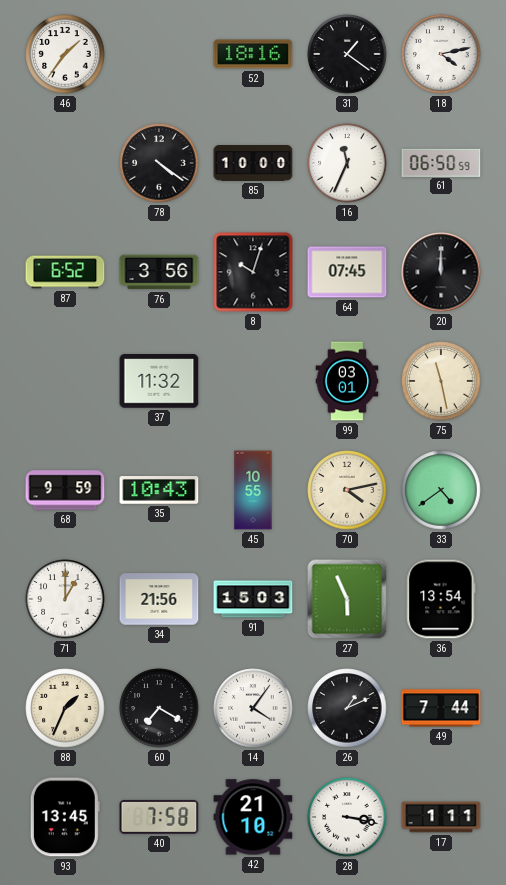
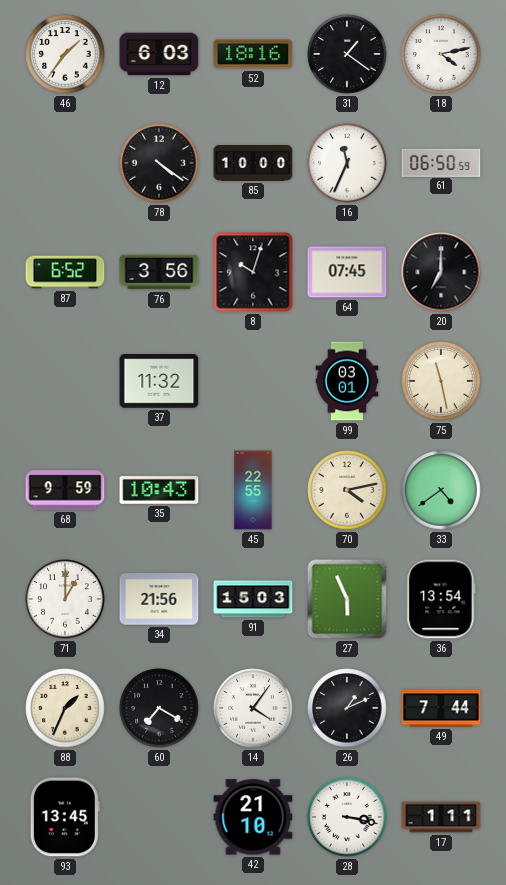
12: none -> 6:03
20: 12:00 -> 7:00
45: 10:55 -> 22:55
40: 7:58 -> none
